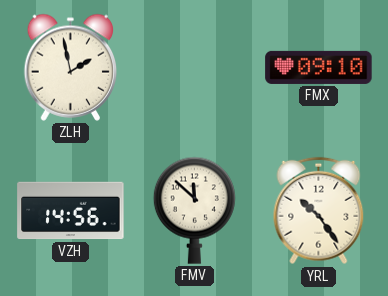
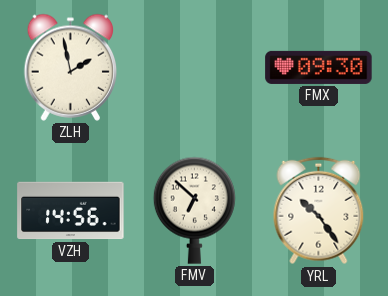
FMX: 09:10 -> 09:30
FMV: 11:52 -> 6:52
